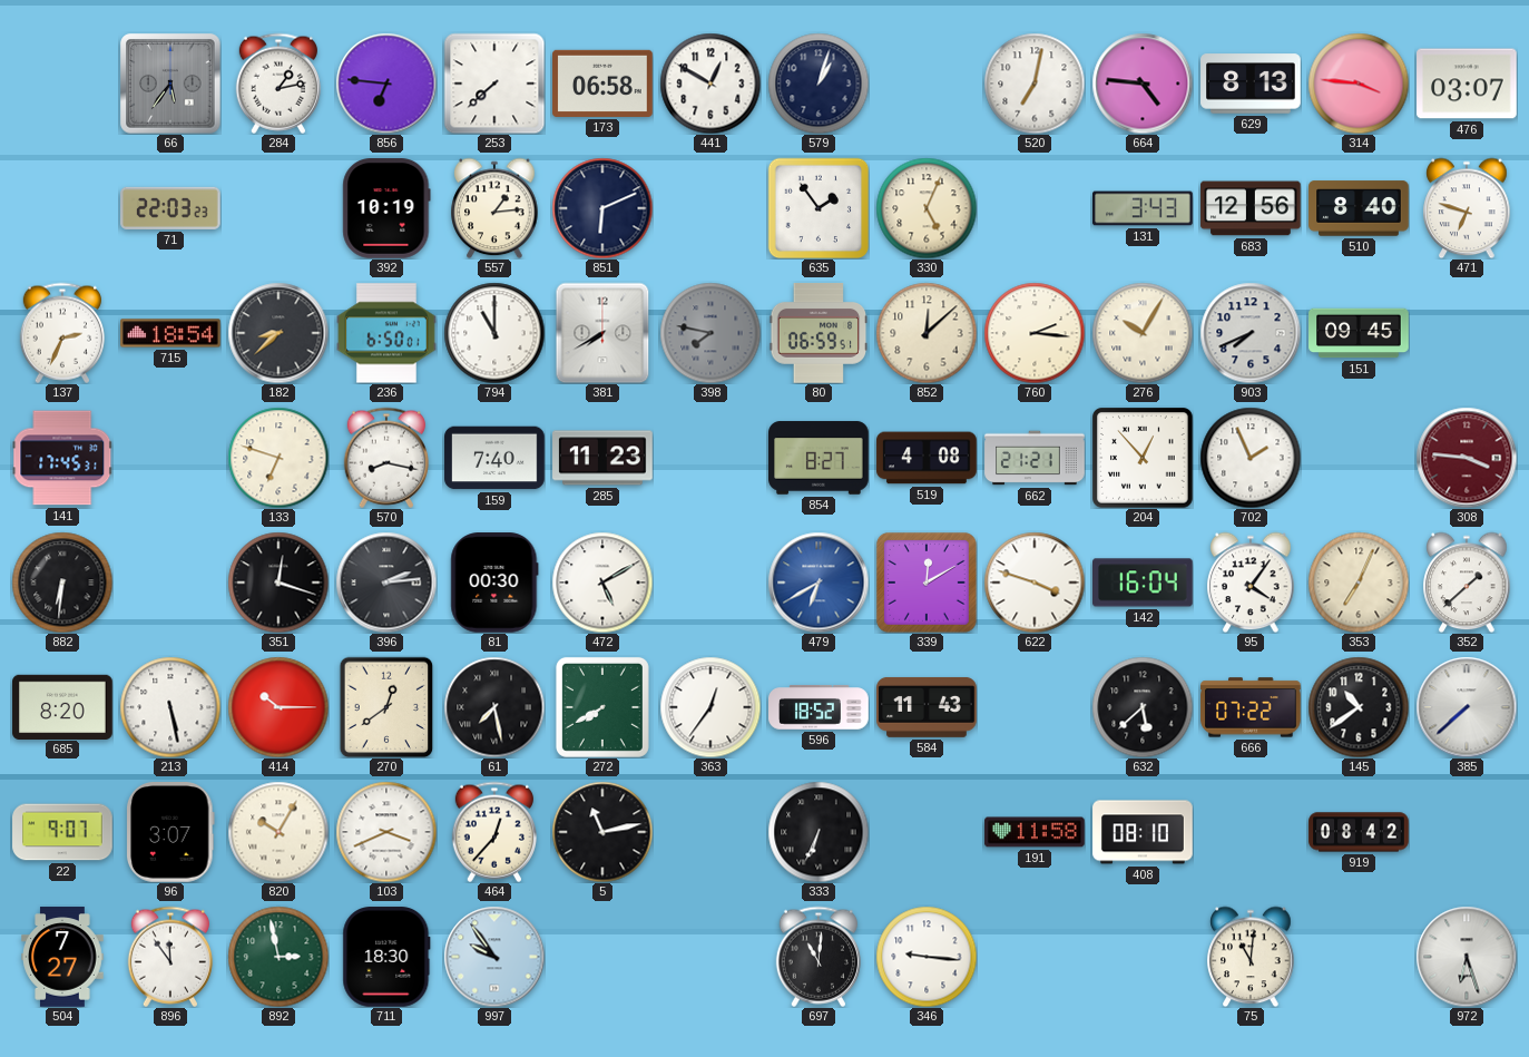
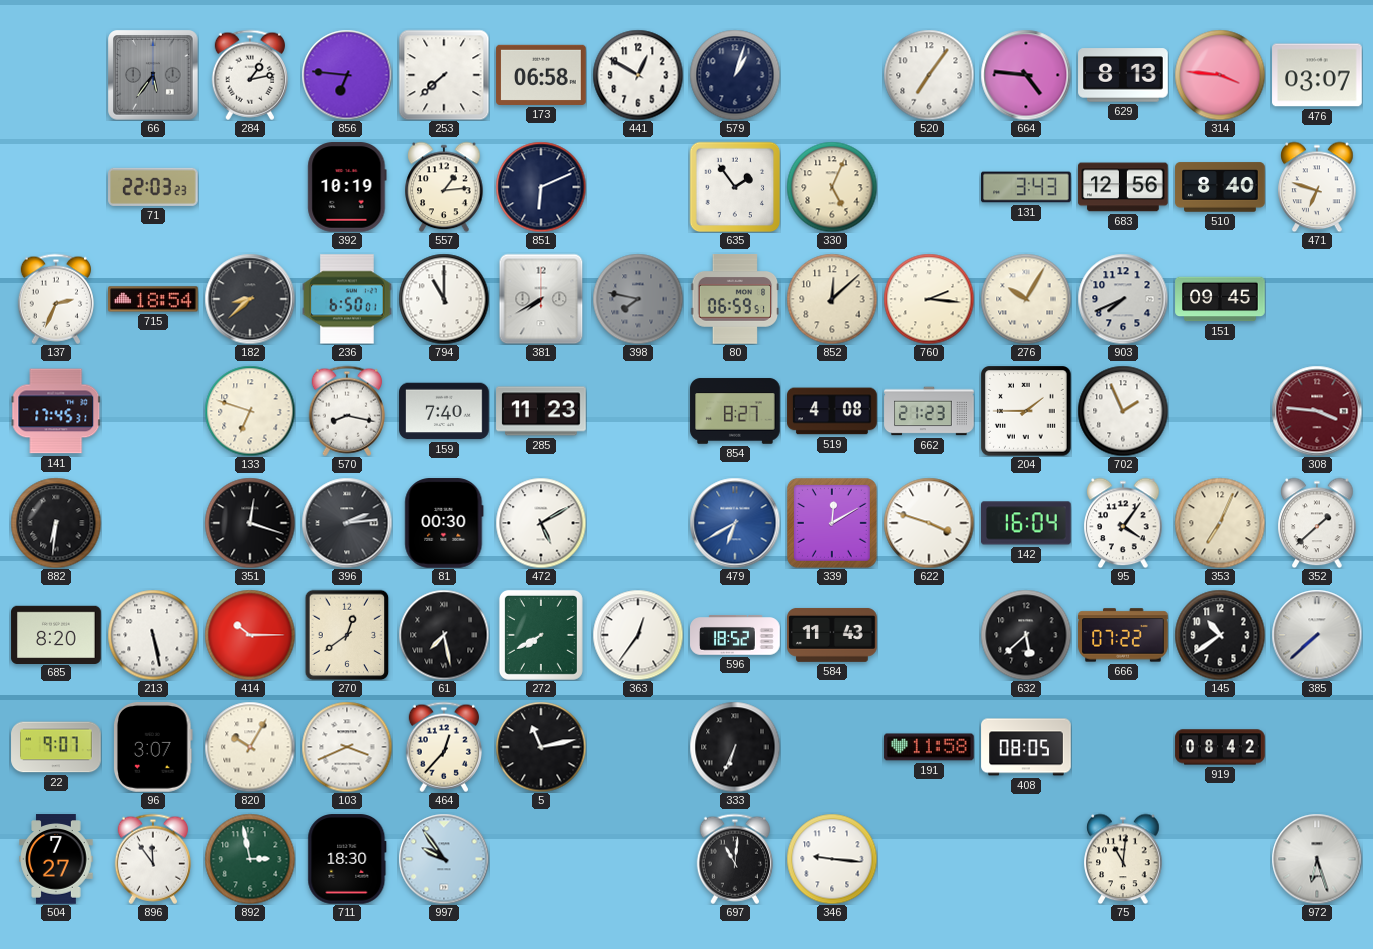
520: 7:02 -> 7:06
662: 21:21 -> 21:23
204: 12:53 -> 1:45
408: 08:10 -> 08:05
